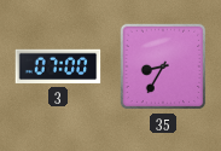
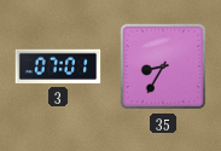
3: 07:00 -> 07:01
